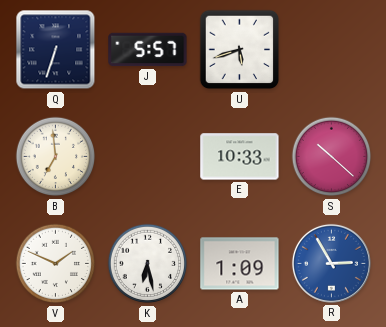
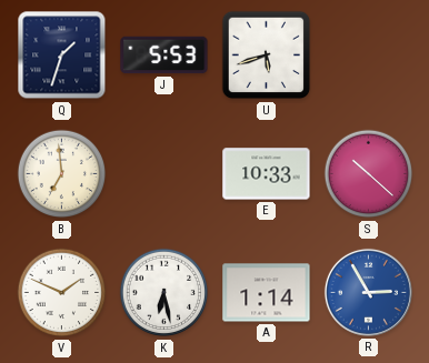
Q: 6:33 -> 1:33
J: 5:57 -> 5:53
A: 1:09 -> 1:14
